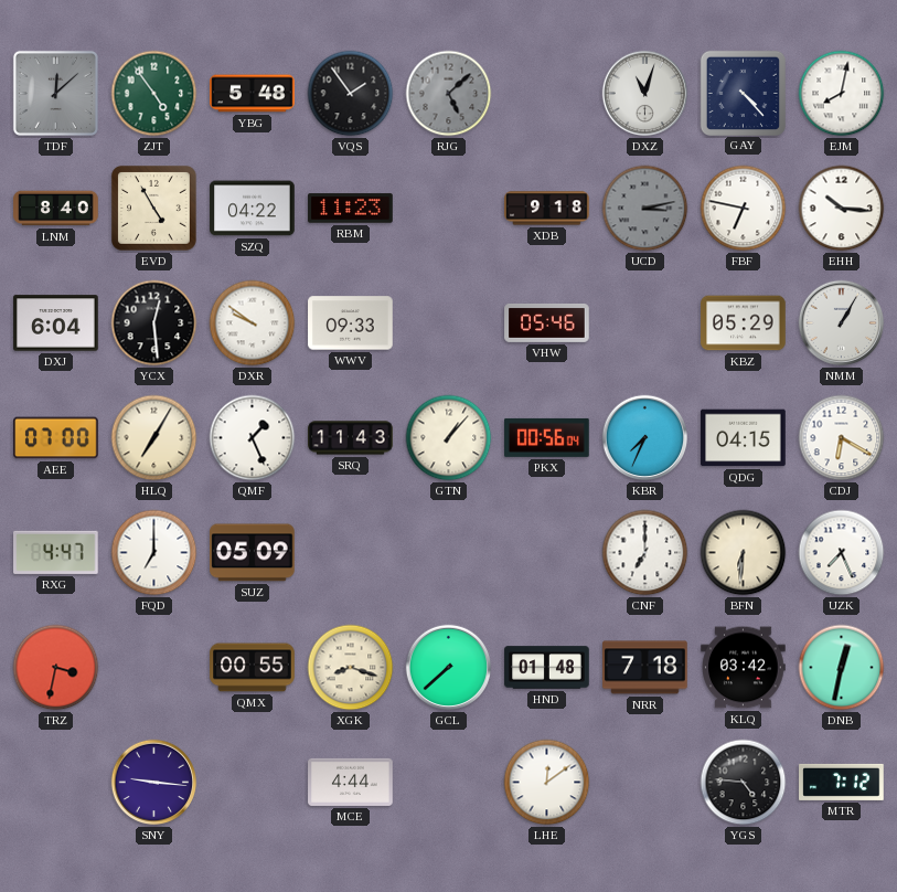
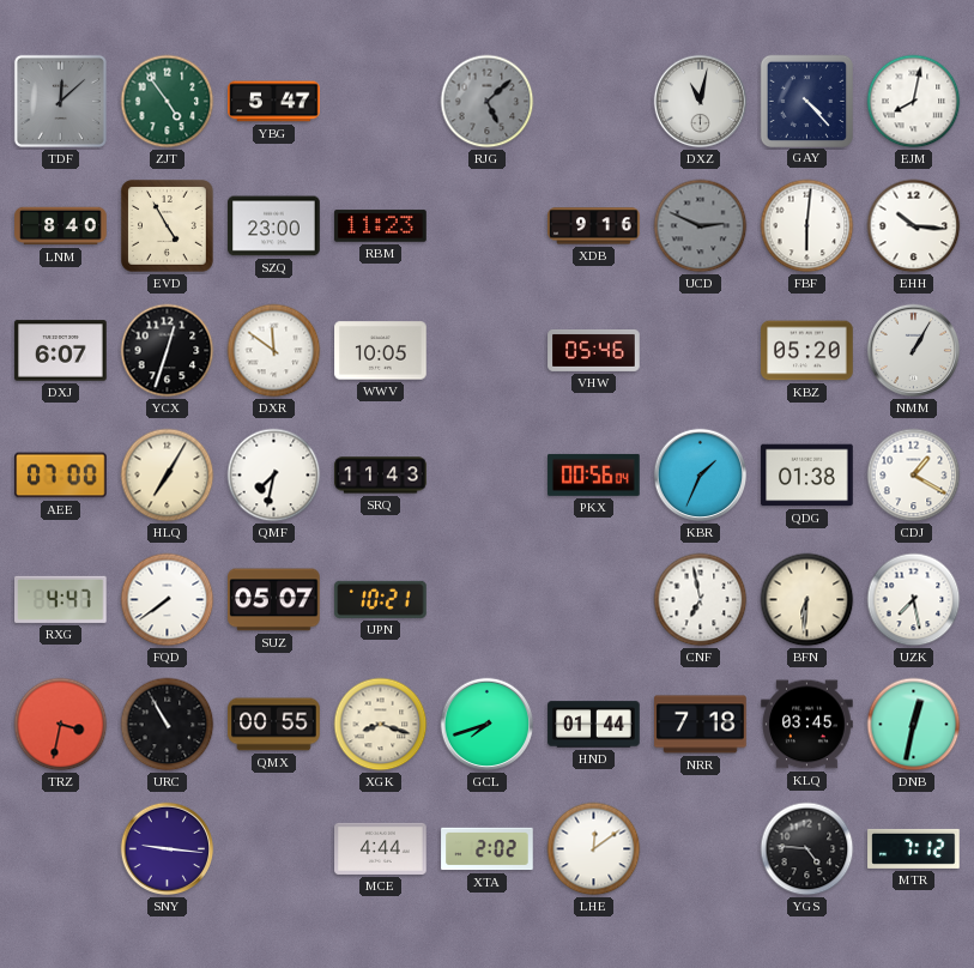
YBG: 5:48 -> 5:47
VQS: 1:54 -> none
DXZ: 11:03 -> 11:02
SZQ: 04:22 -> 23:00
XDB: 9:18 -> 9:16
UCD: 3:13 -> 2:49
FBF: 6:47 -> 6:01
DXJ: 6:04 -> 6:07
YCX: 12:29 -> 12:33
DXR: 9:51 -> 11:51
WWV: 09:33 -> 10:05
KBZ: 05:29 -> 05:20
QMF: 1:26 -> 7:32
GTN: 1:07 -> none
KBR: 7:34 -> 1:34
QDG: 04:15 -> 01:38
CDJ: 6:20 -> 1:20
FQD: 7:00 -> 7:39
SUZ: 05:09 -> 05:07
UPN: none -> 10:21
CNF: 7:00 -> 6:58
UZK: 7:26 -> 7:28
URC: none -> 10:55
GCL: 7:38 -> 7:42
HND: 01:48 -> 01:44
KLQ: 03:42 -> 03:45
XTA: none -> 2:02
